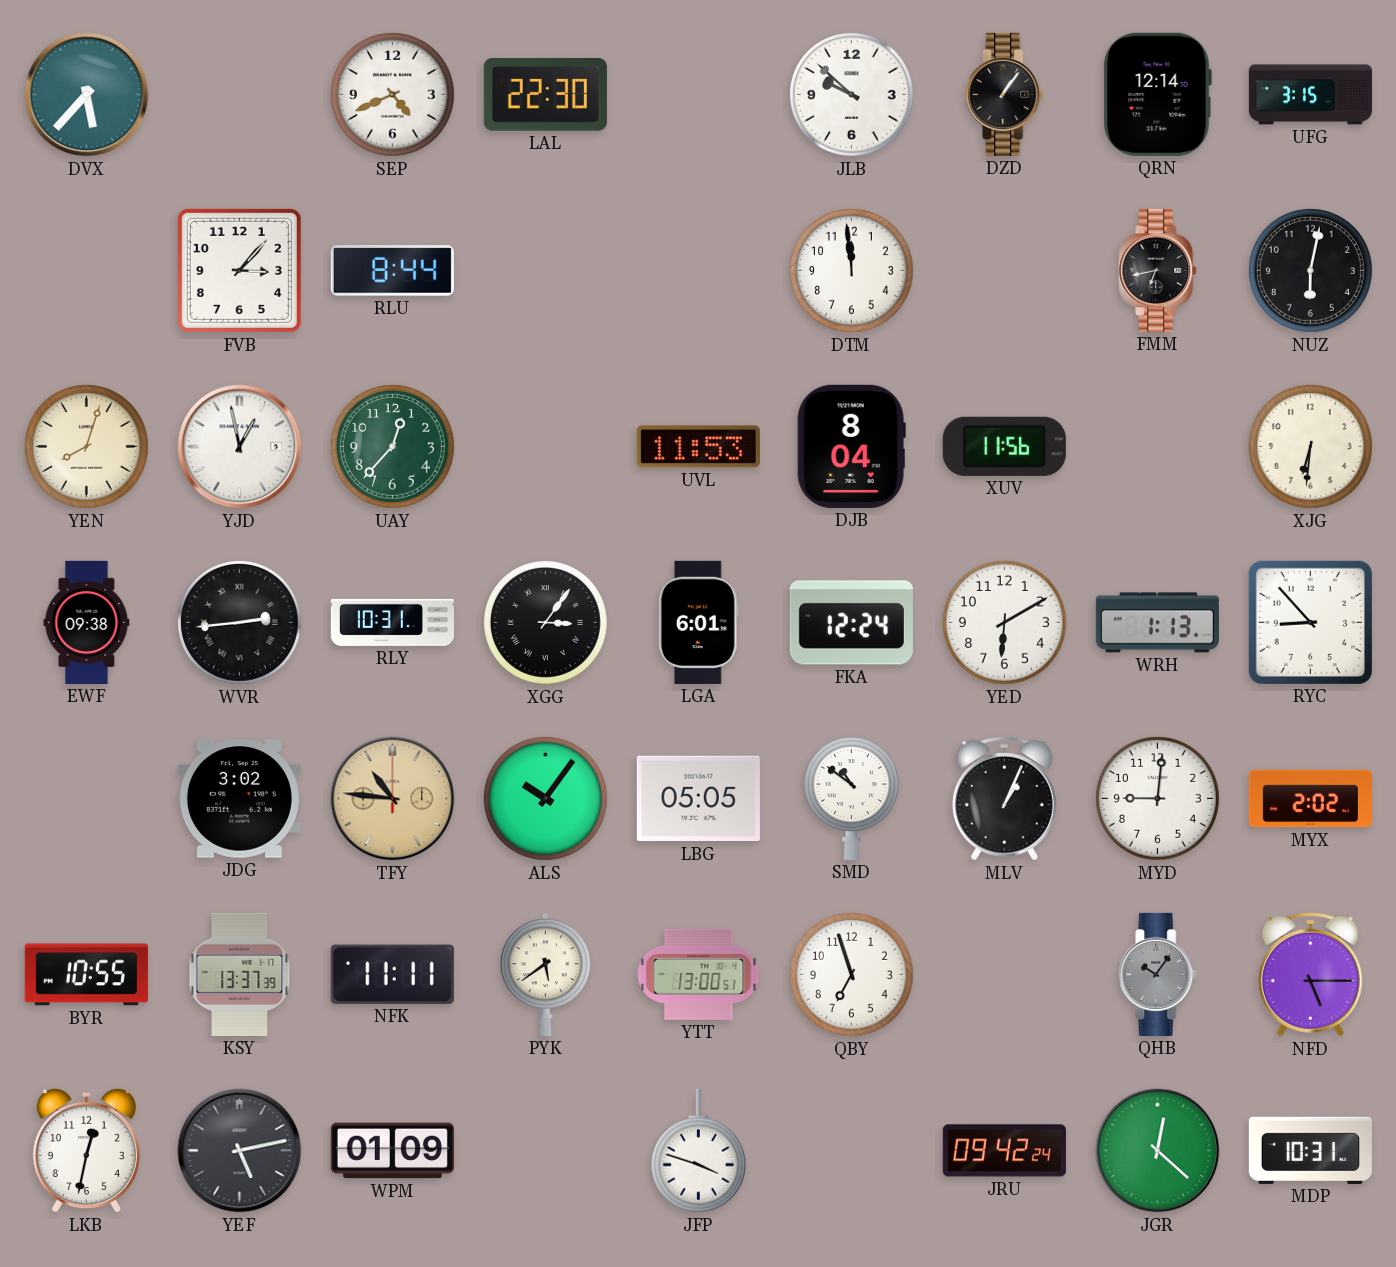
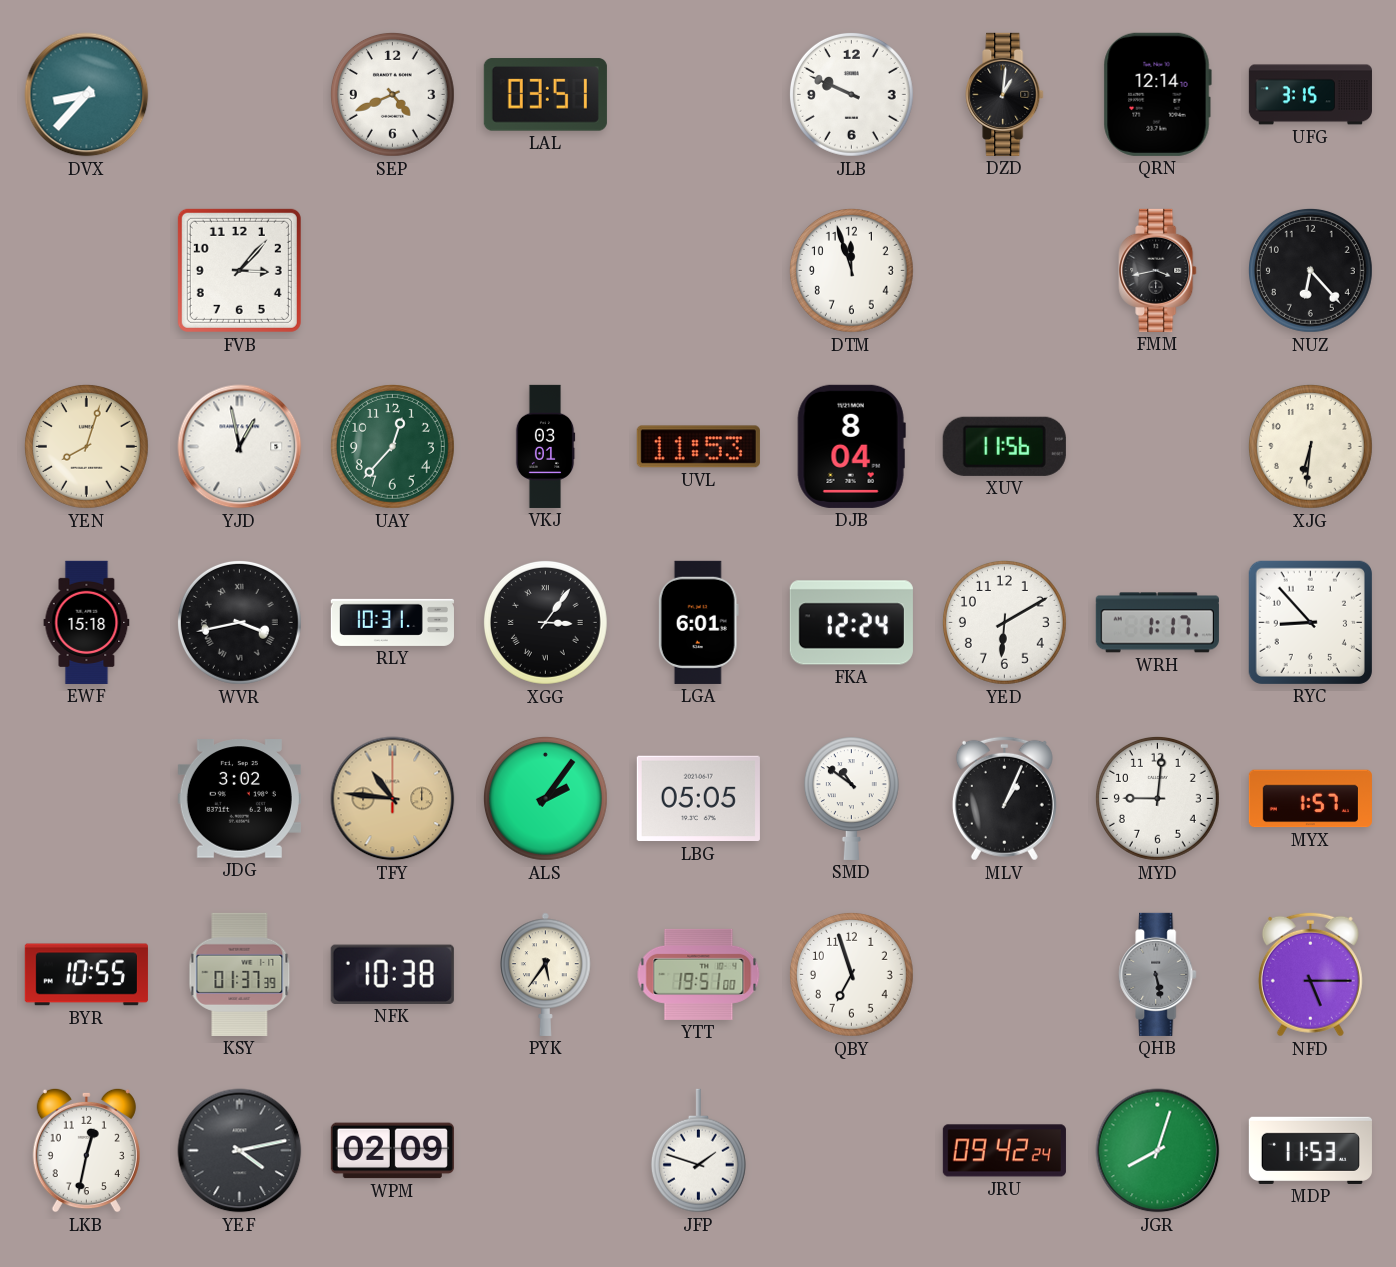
DVX: 5:37 -> 8:37
LAL: 22:30 -> 03:51
JLB: 9:52 -> 9:49
DZD: 1:06 -> 1:01
RLU: 8:44 -> none
DTM: 11:59 -> 11:57
FMM: 6:43 -> 3:43
NUZ: 6:02 -> 6:23
VKJ: none -> 03:01
EWF: 09:38 -> 15:18
WVR: 2:44 -> 3:43
WRH: 1:13 -> 1:17
ALS: 10:06 -> 2:06
MYX: 2:02 -> 1:57
KSY: 13:37 -> 01:37
NFK: 11:11 -> 10:38
PYK: 5:39 -> 5:36
YTT: 13:00 -> 19:51
QHB: 10:06 -> 5:28
YEF: 5:13 -> 4:13
WPM: 01:09 -> 02:09
JFP: 3:48 -> 1:48
JGR: 12:22 -> 8:03
MDP: 10:31 -> 11:53
